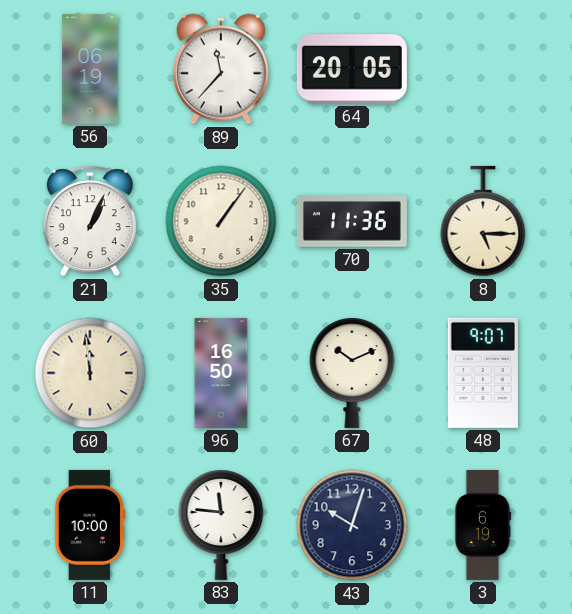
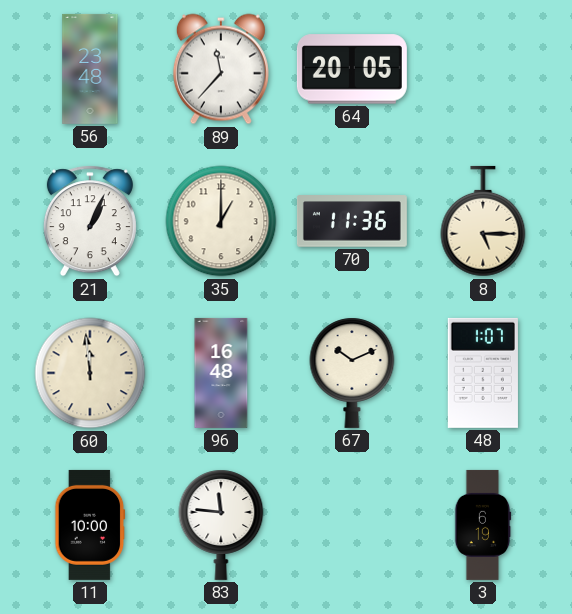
56: 06:19 -> 23:48
35: 1:06 -> 1:00
96: 16:50 -> 16:48
48: 9:07 -> 1:07
43: 10:03 -> none
